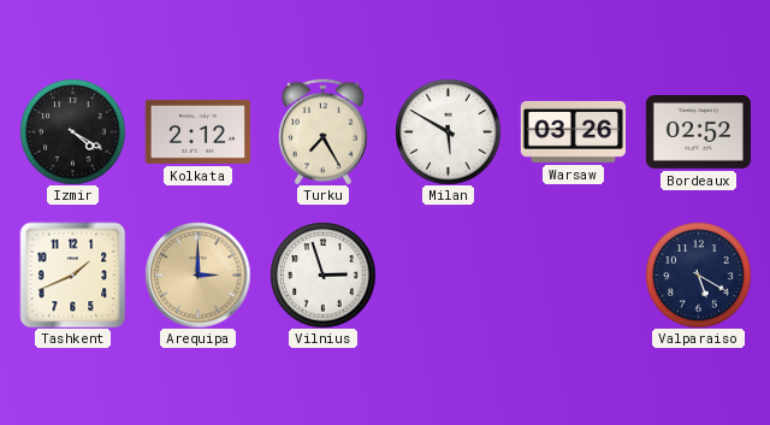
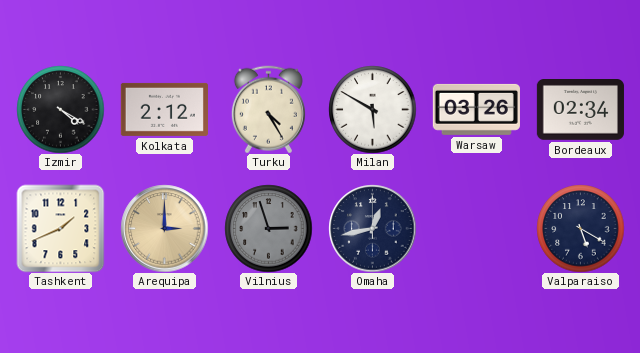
Turku: 7:25 -> 4:25
Bordeaux: 02:52 -> 02:34
Vilnius dial: white -> grey
Omaha: none -> 12:43
